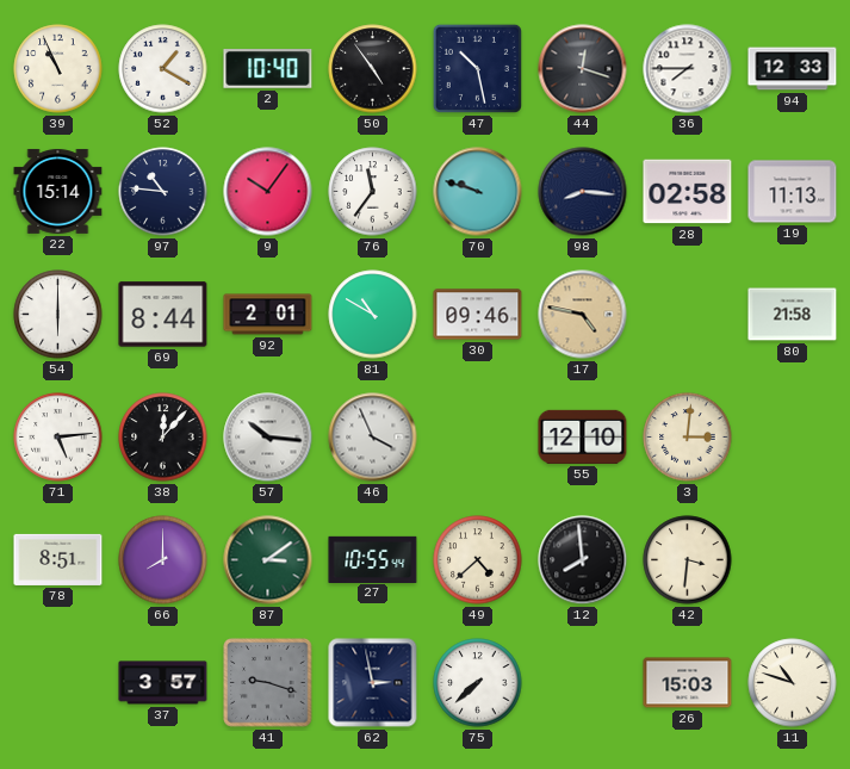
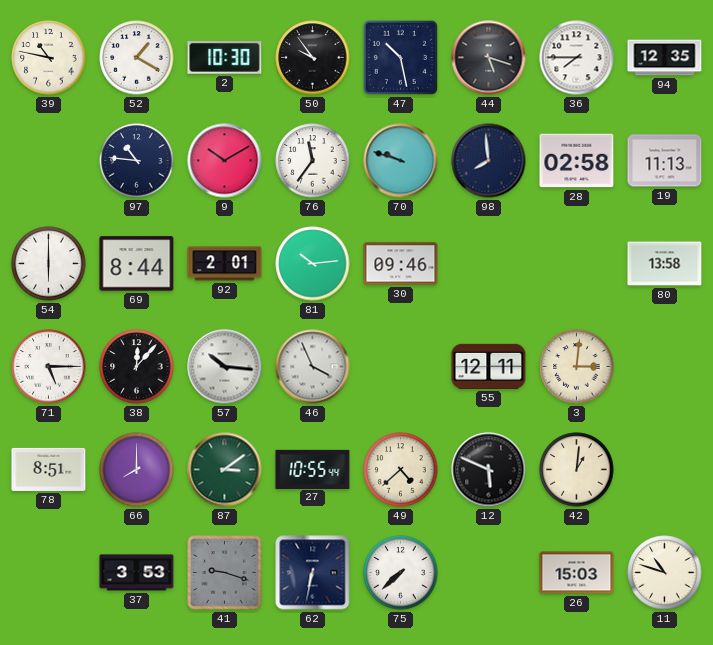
39: 10:56 -> 10:47
2: 10:40 -> 10:30
50: 4:54 -> 9:54
44: 12:18 -> 5:18
94: 12:33 -> 12:35
22: 15:14 -> none
9: 10:06 -> 10:10
98: 8:16 -> 7:59
81: 10:50 -> 10:14
17: 4:47 -> none
80: 21:58 -> 13:58
71: 5:14 -> 5:15
55: 12:10 -> 12:11
12: 7:59 -> 5:49
42: 3:31 -> 1:01
37: 3:57 -> 3:53
62: 2:58 -> 6:32
